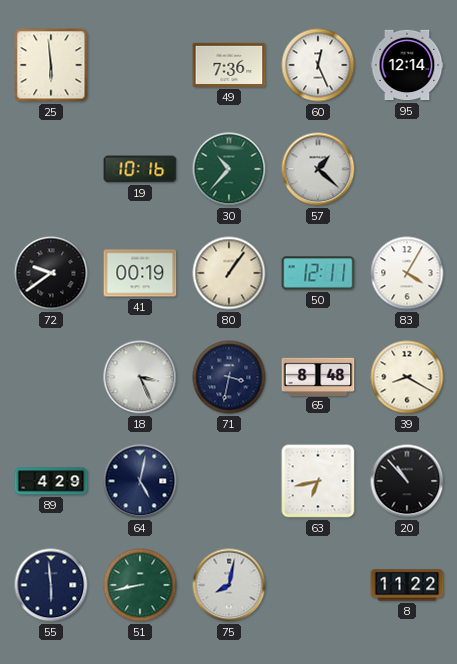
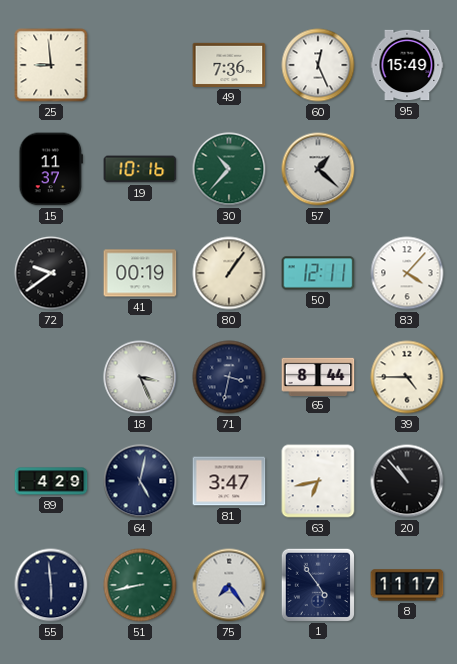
25: 5:59 -> 8:59
95: 12:14 -> 15:49
15: none -> 11:37
83: 4:05 -> 4:07
65: 8:48 -> 8:44
39: 8:20 -> 4:45
81: none -> 3:47
75: 8:02 -> 7:24
1: none -> 4:54
8: 11:22 -> 11:17
